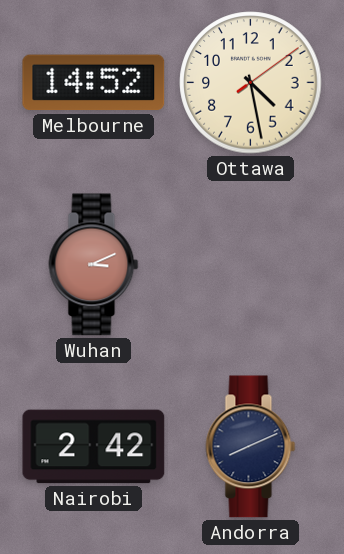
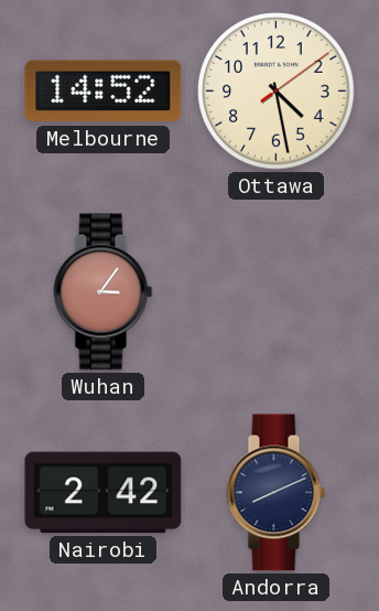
Wuhan: 3:11 -> 3:06
